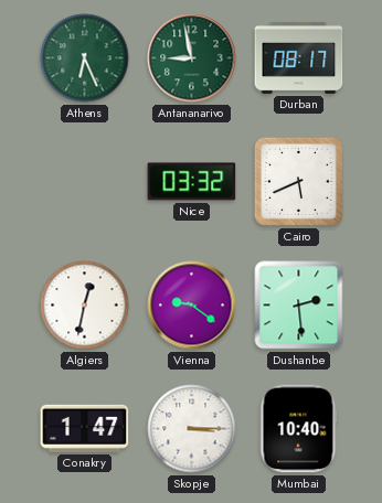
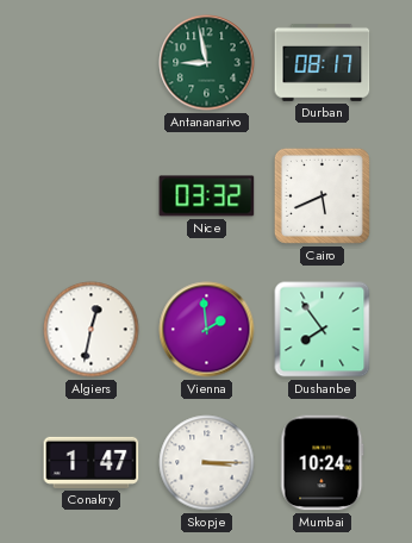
Athens: 6:26 -> none
Vienna: 9:21 -> 1:59
Dushanbe: 2:29 -> 7:54
Mumbai: 10:40 -> 10:24
